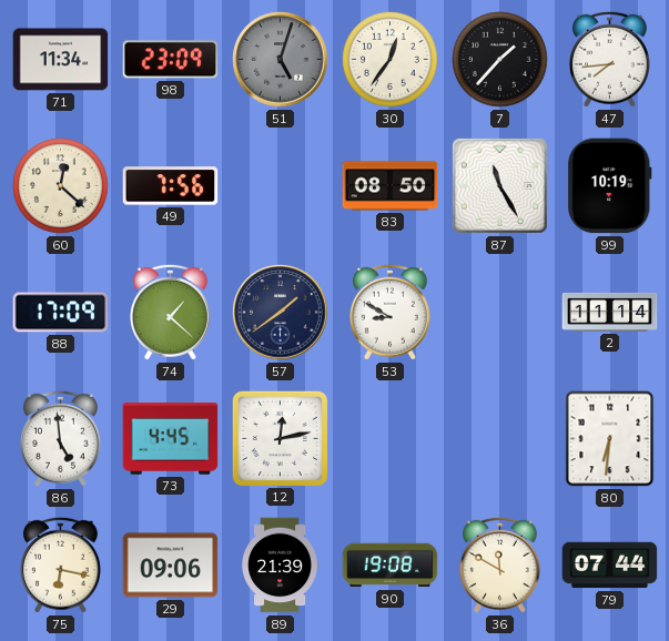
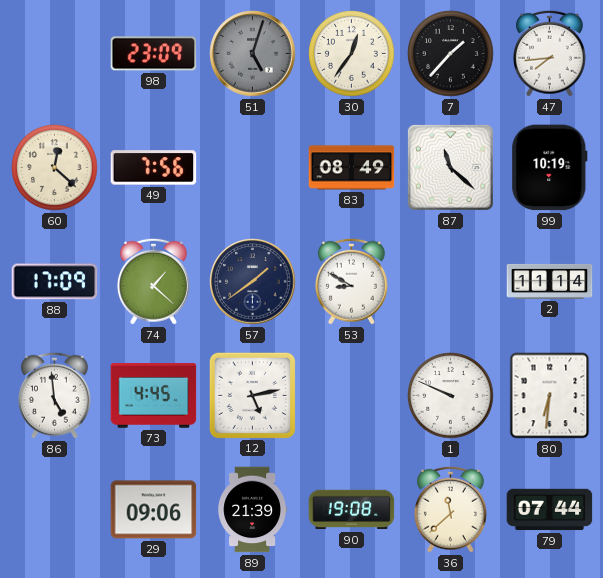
71: 11:34 -> none
83: 08:50 -> 08:49
87: 11:25 -> 11:22
12: 12:13 -> 5:13
1: none -> 9:49
75: 6:17 -> none
36: 11:50 -> 11:38
